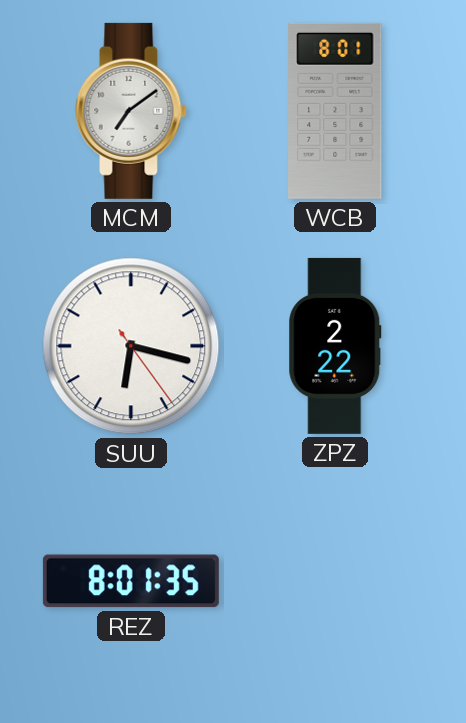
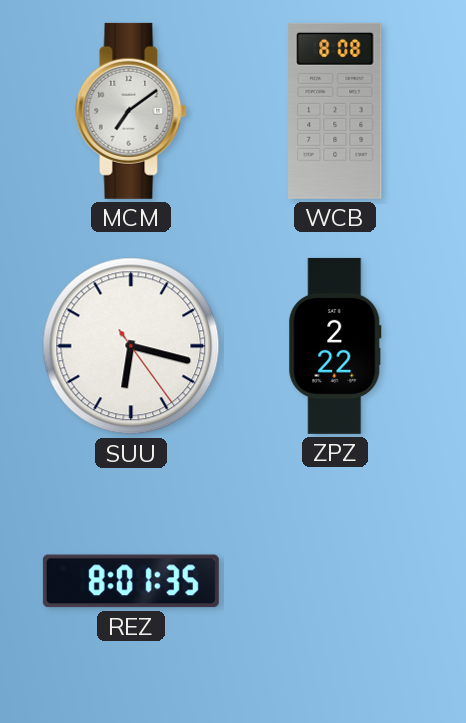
WCB: 8:01 -> 8:08
